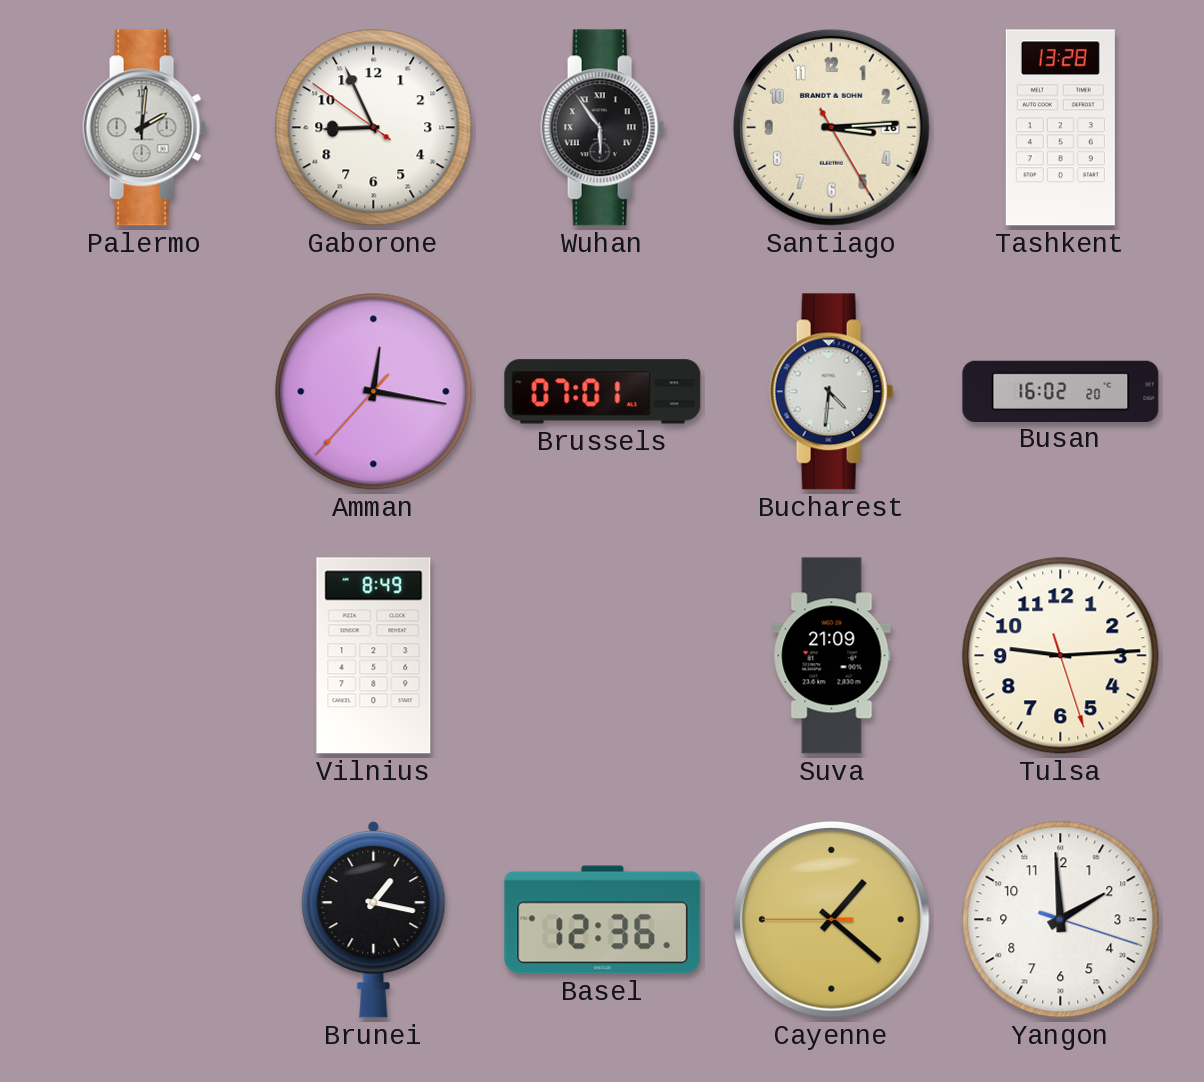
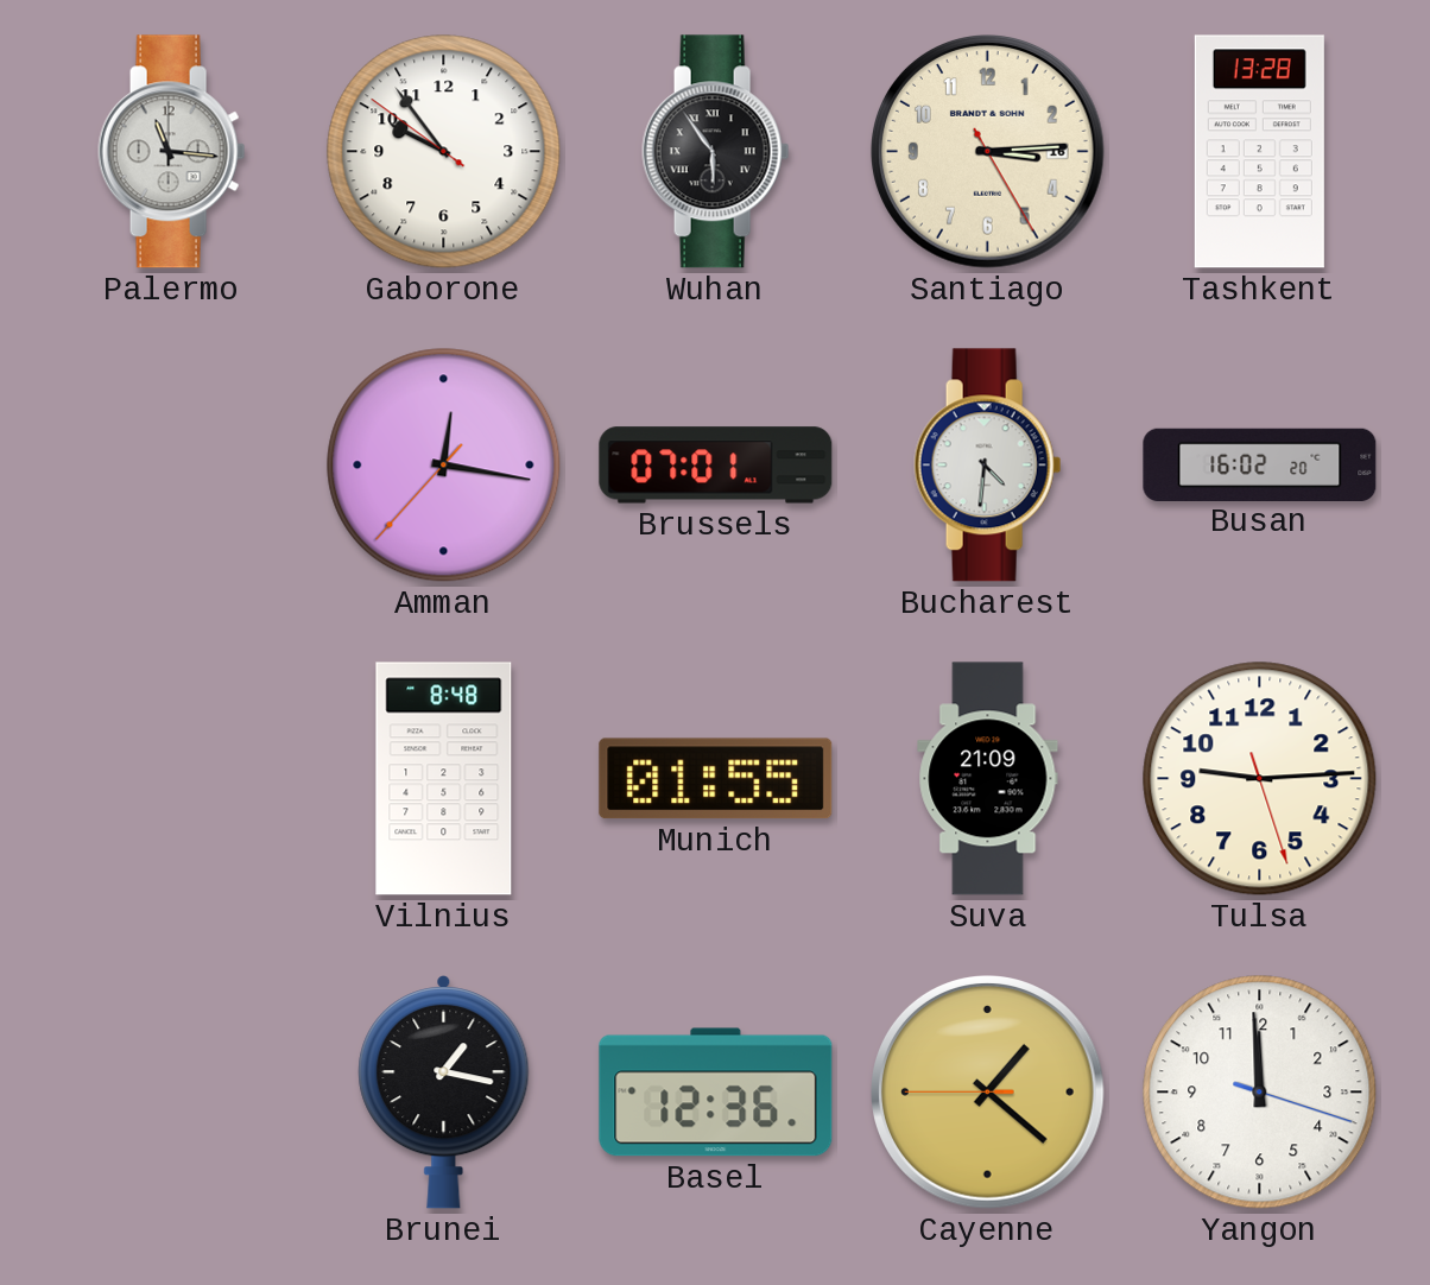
Palermo: 2:01 -> 11:16
Gaborone: 8:55 -> 9:53
Vilnius: 8:49 -> 8:48
Munich: none -> 01:55
Yangon: 1:59 -> 11:59
